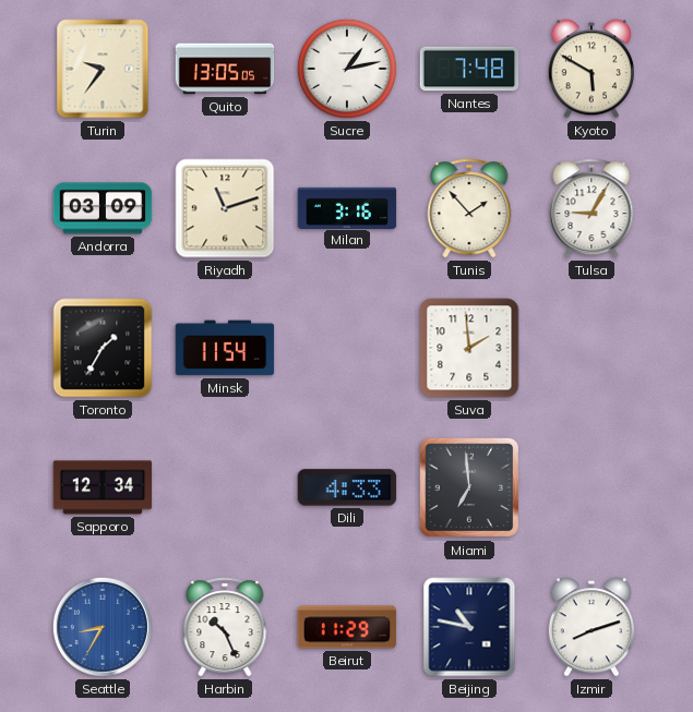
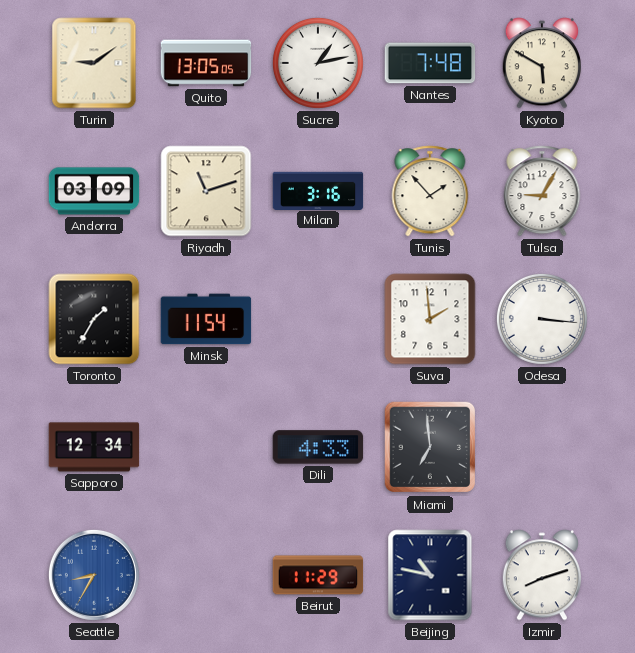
Turin: 9:36 -> 9:09
Odesa: none -> 3:16
Harbin: 10:26 -> none
